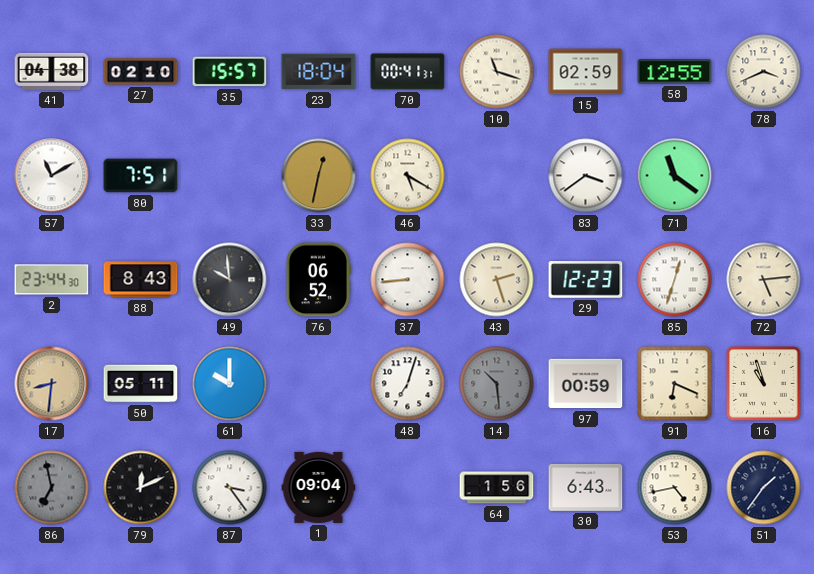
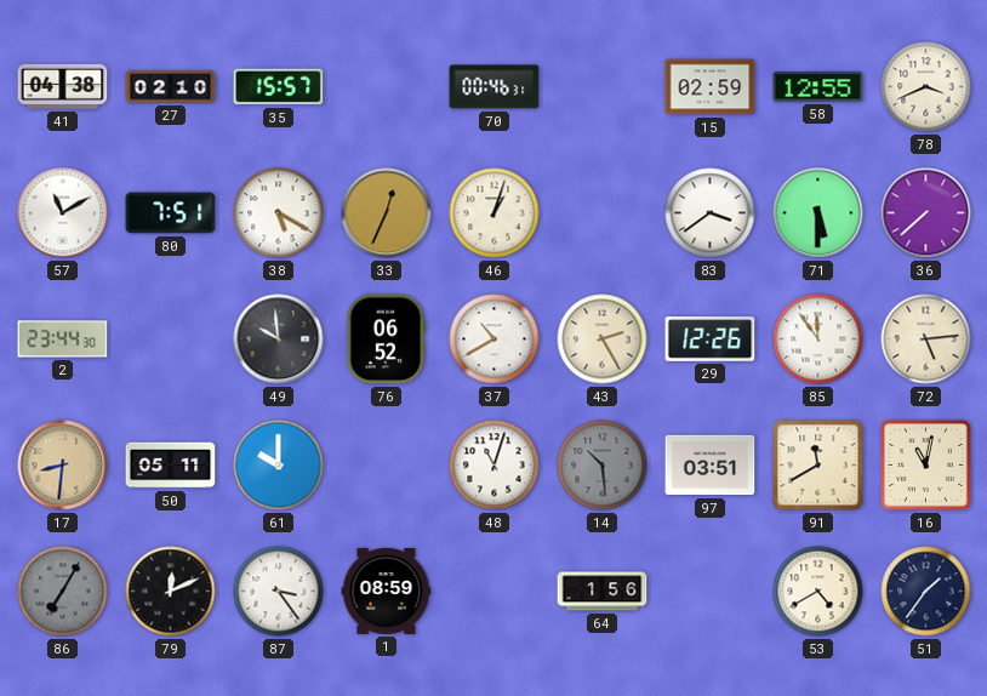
23: 18:04 -> none
70: 00:41 -> 00:46
10: 11:18 -> none
38: none -> 5:20
33: 12:32 -> 12:34
46: 5:20 -> 1:03
71: 11:21 -> 5:30
36: none -> 7:38
88: 8:43 -> none
37: 8:44 -> 10:40
43: 2:27 -> 2:25
29: 12:23 -> 12:26
85: 12:33 -> 11:54
48: 7:03 -> 11:03
97: 00:59 -> 03:51
91: 6:19 -> 11:40
16: 10:57 -> 11:02
86: 6:58 -> 7:05
1: 09:04 -> 08:59
30: 6:43 -> none
53: 4:43 -> 4:40
